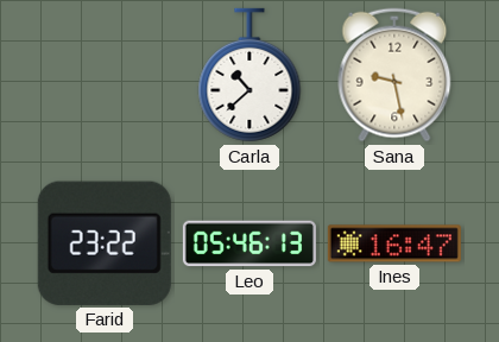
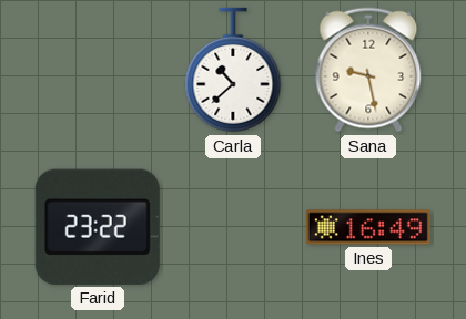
Leo: 05:46 -> none
Ines: 16:47 -> 16:49
